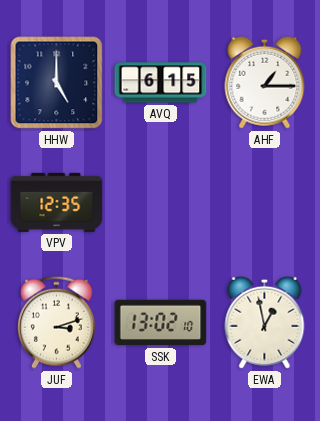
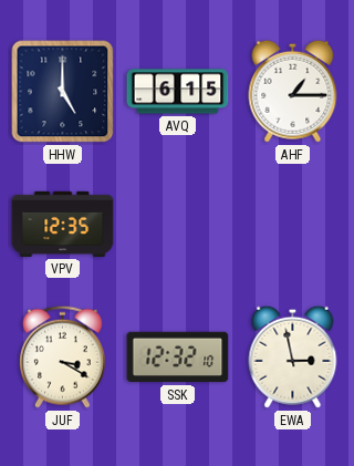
JUF: 3:12 -> 3:20
SSK: 13:02 -> 12:32
EWA: 12:58 -> 2:58
